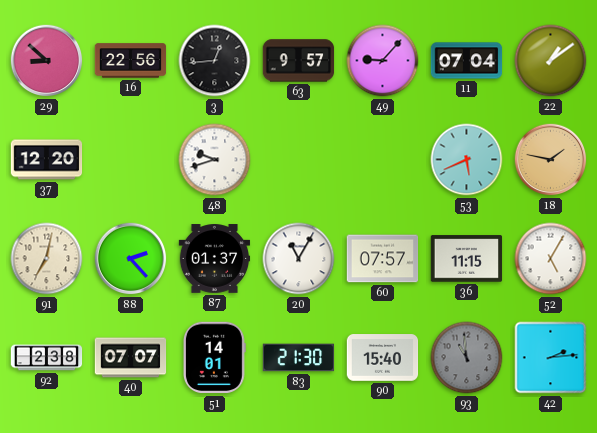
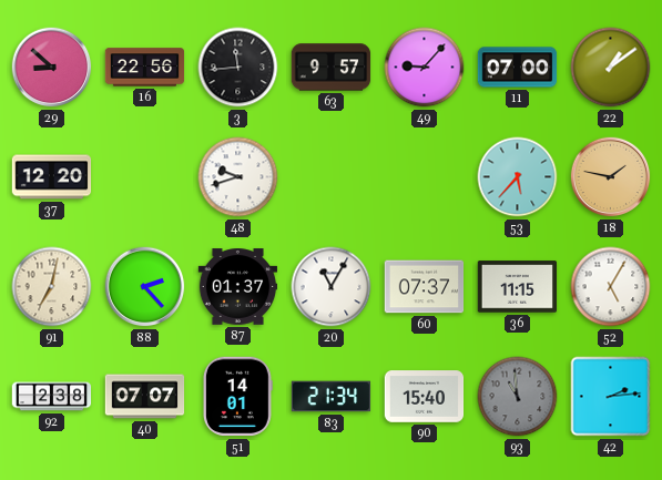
3: 12:44 -> 11:44
11: 07:04 -> 07:00
53: 5:41 -> 5:37
60: 07:57 -> 07:37
83: 21:30 -> 21:34
